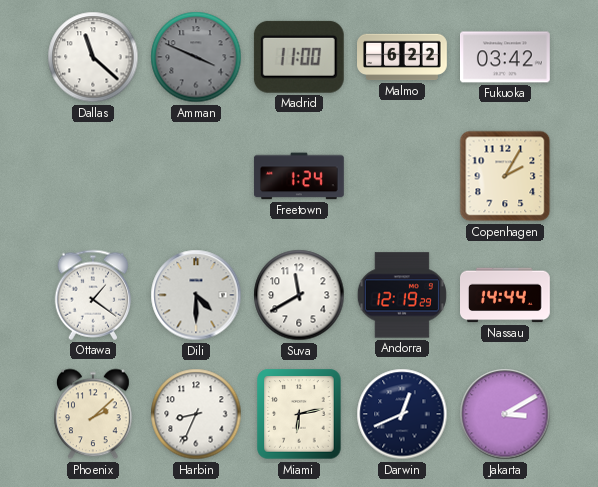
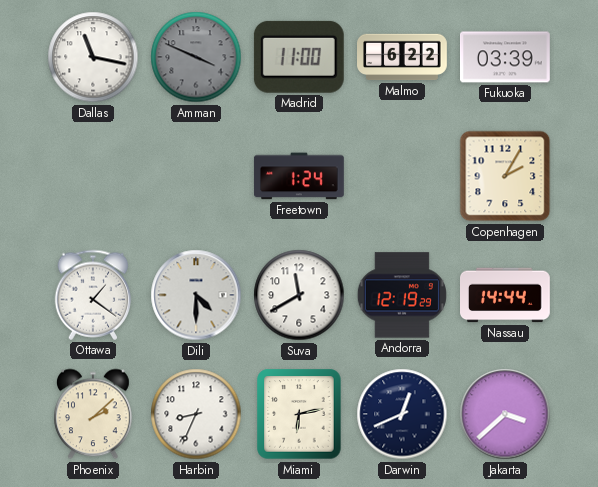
Dallas: 11:22 -> 11:17
Fukuoka: 03:42 -> 03:39
Jakarta: 3:10 -> 3:38
